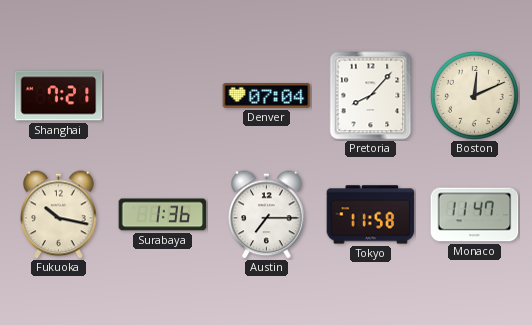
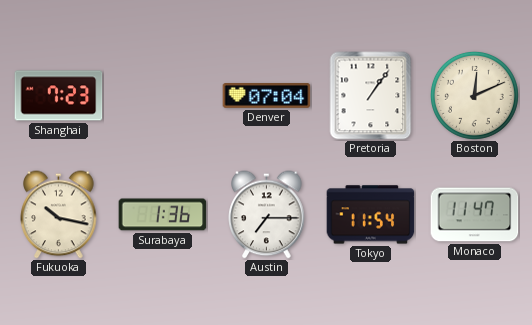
Shanghai: 7:21 -> 7:23
Pretoria: 8:07 -> 1:06
Tokyo: 11:58 -> 11:54
